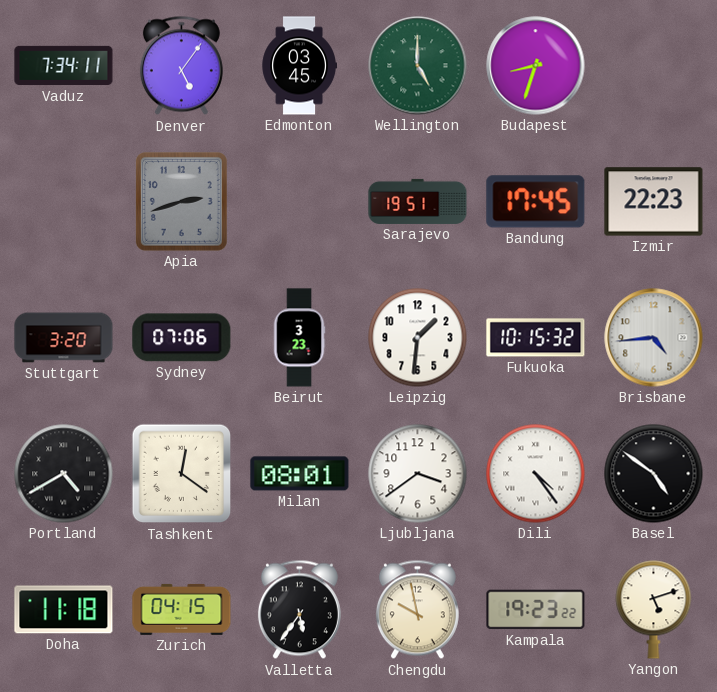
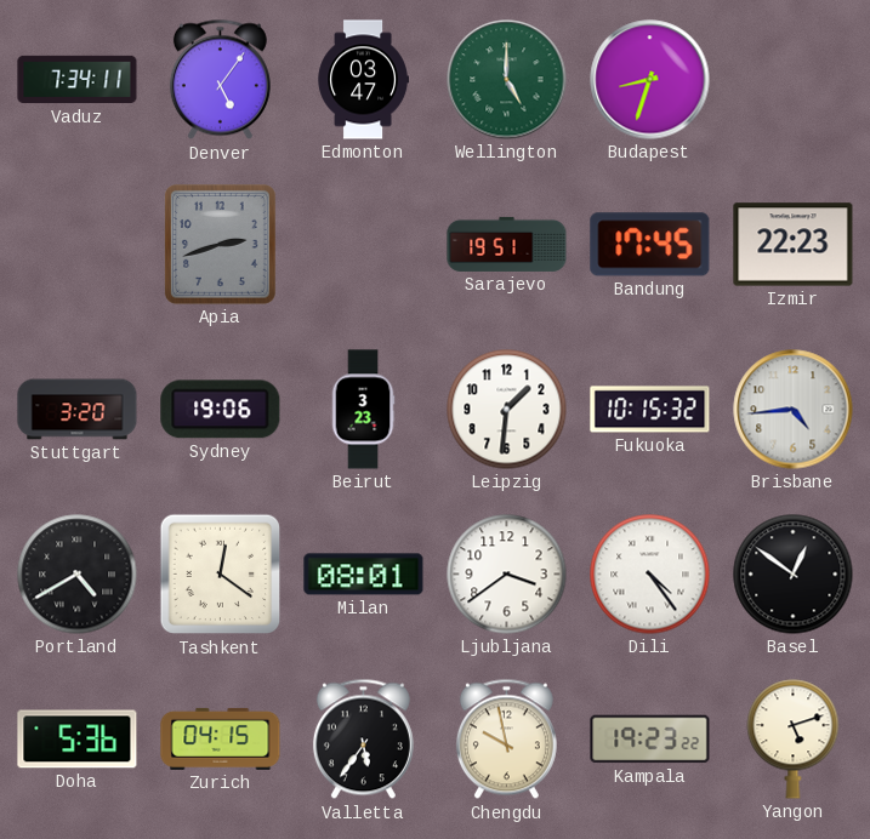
Edmonton: 03:45 -> 03:47
Sydney: 07:06 -> 19:06
Basel: 4:51 -> 12:51
Doha: 11:18 -> 5:36
